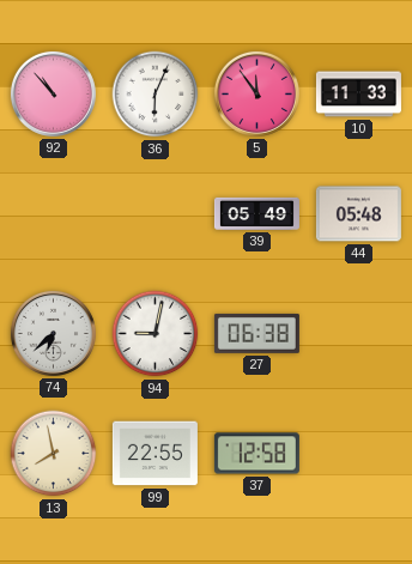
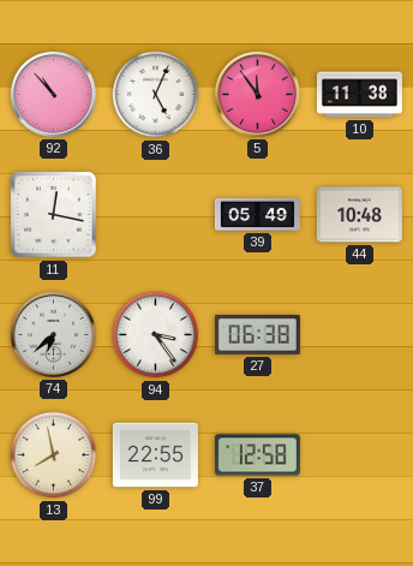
36: 6:04 -> 5:04
10: 11:33 -> 11:38
11: none -> 12:17
44: 05:48 -> 10:48
94: 9:02 -> 3:24
